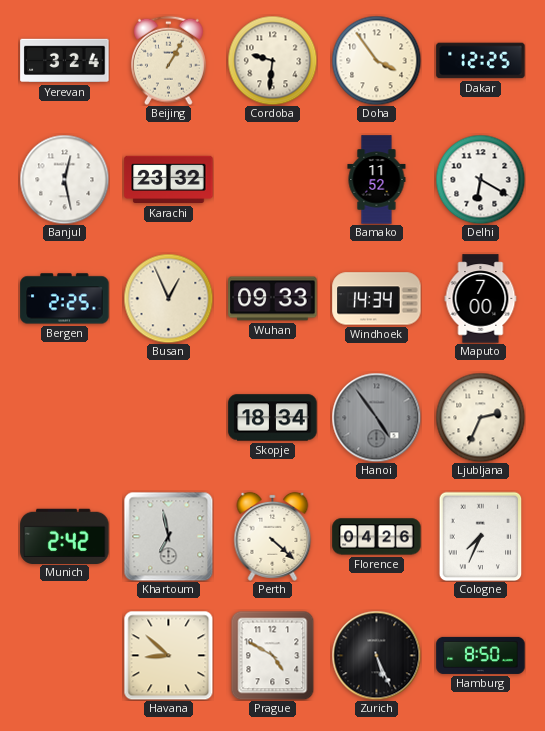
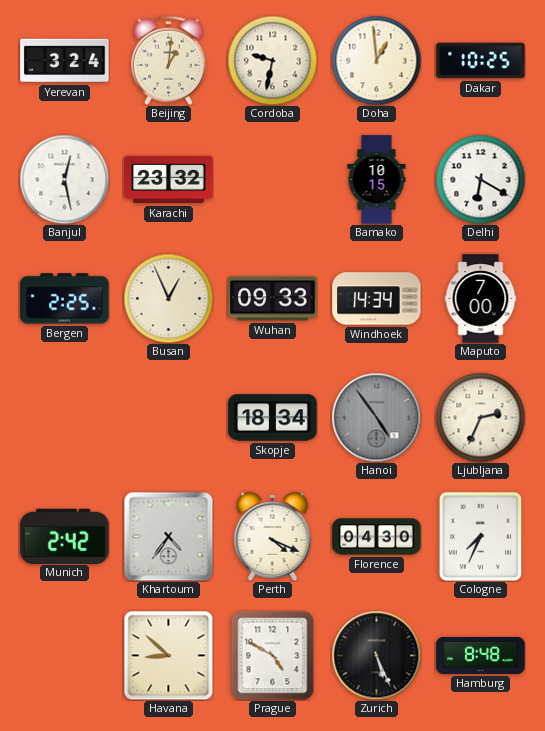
Beijing: 1:05 -> 1:01
Cordoba: 9:31 -> 9:32
Doha: 3:54 -> 12:59
Dakar: 12:25 -> 10:25
Bamako: 11:52 -> 10:15
Khartoum: 6:58 -> 4:36
Perth: 4:22 -> 4:19
Florence: 04:26 -> 04:30
Hamburg: 8:50 -> 8:48
